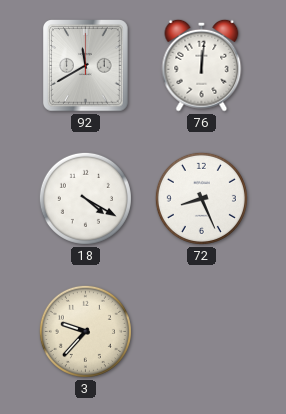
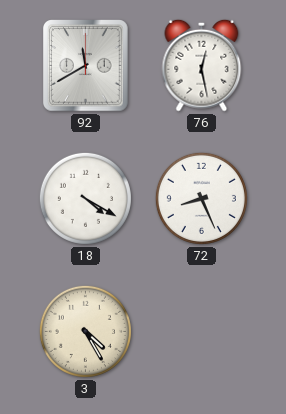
76: 12:01 -> 12:28
3: 9:37 -> 4:25
